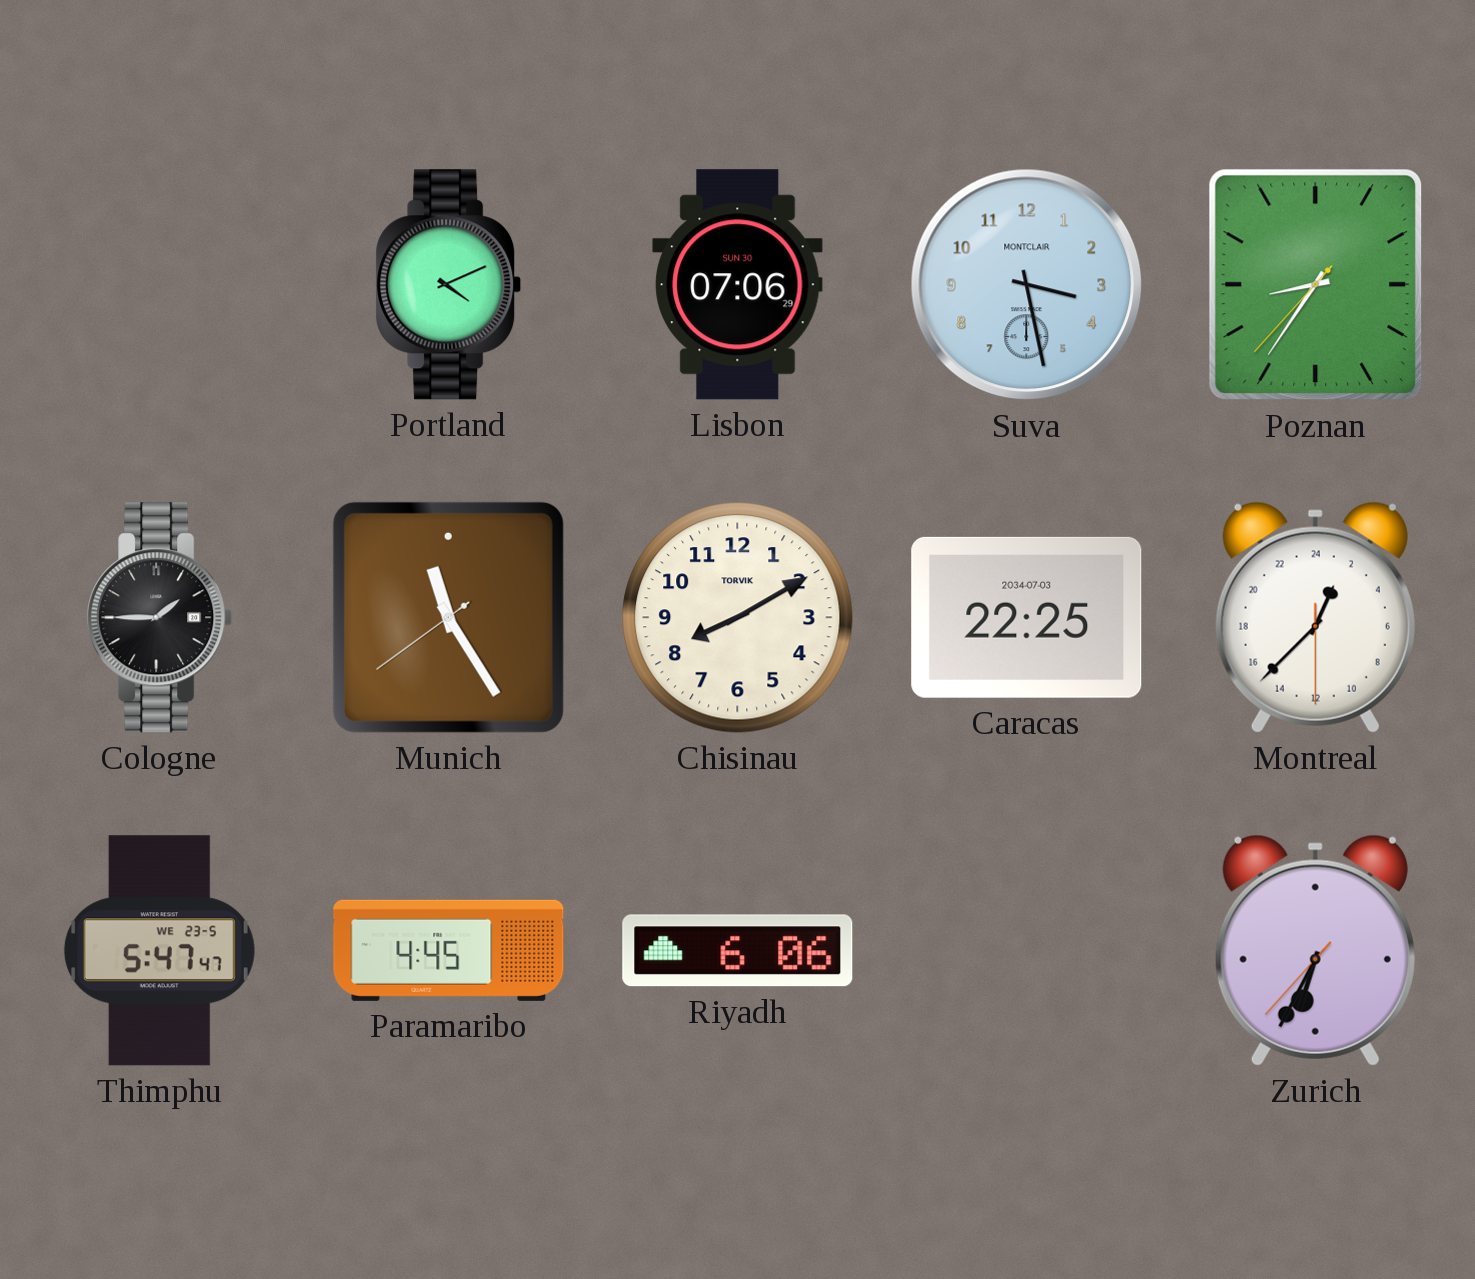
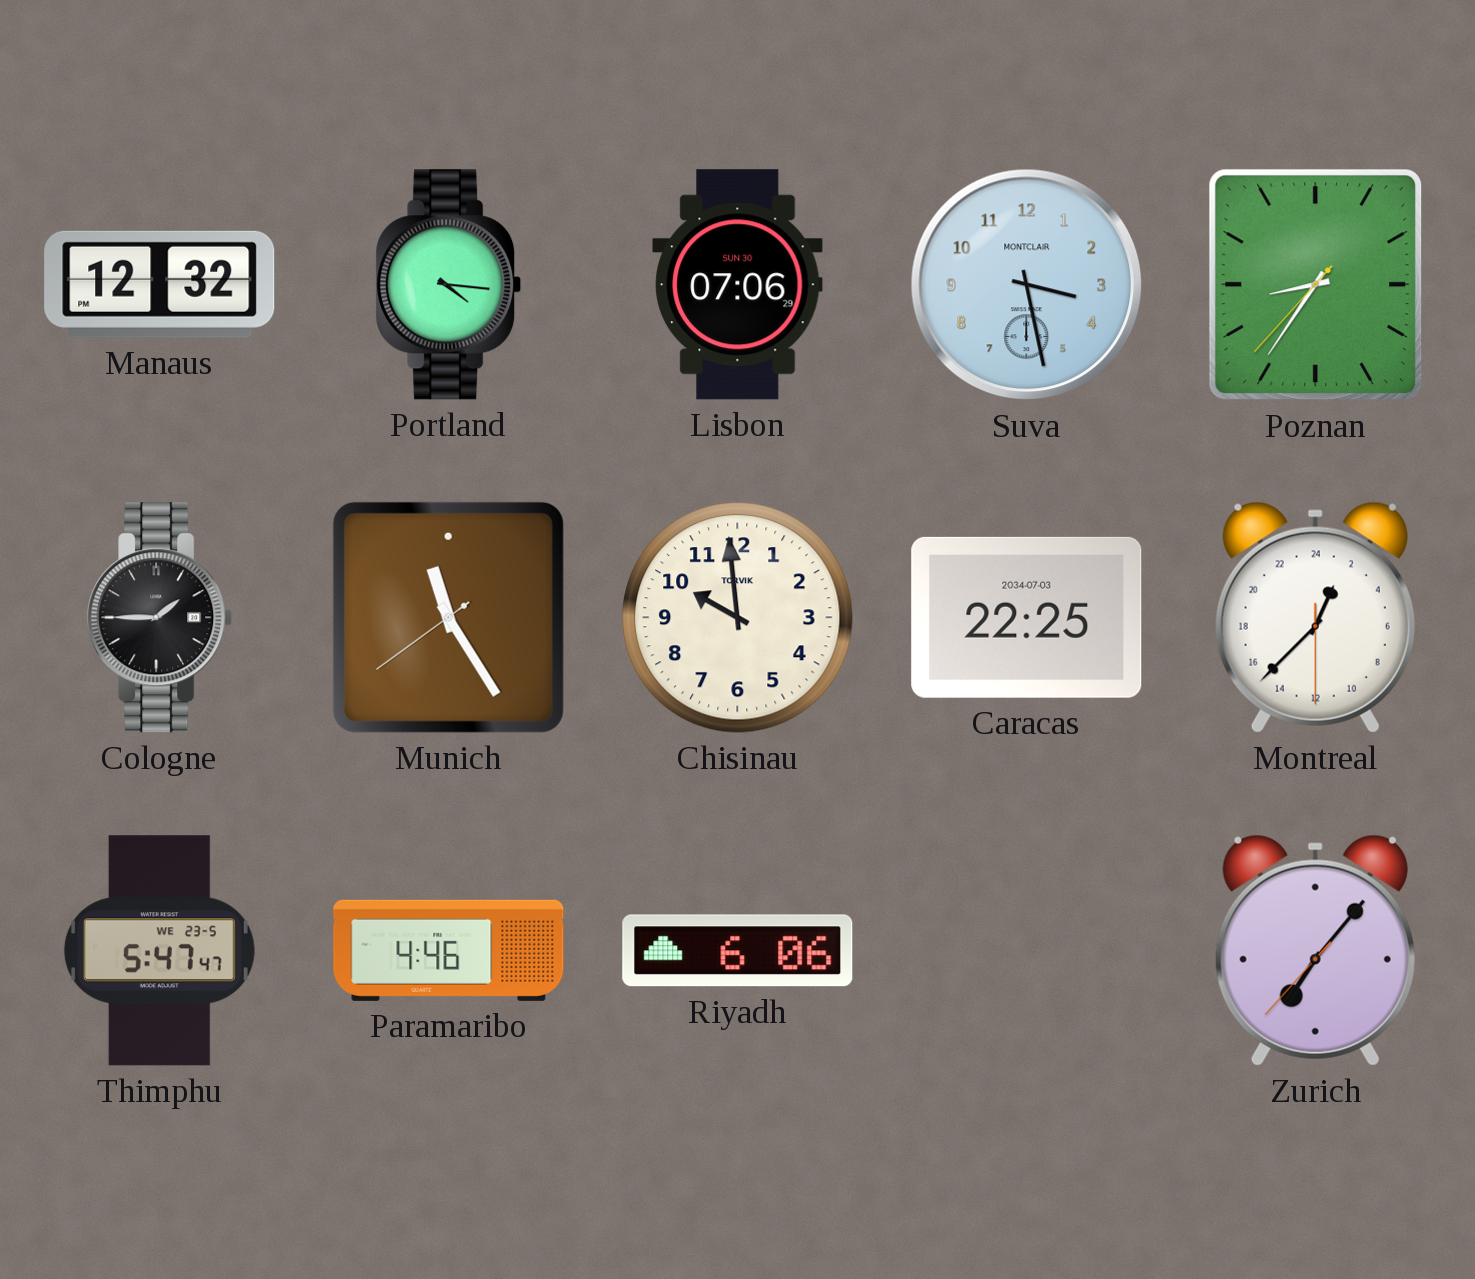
Manaus: none -> 12:32
Portland: 4:11 -> 4:16
Chisinau: 8:10 -> 9:59
Paramaribo: 4:45 -> 4:46
Zurich: 6:34 -> 7:06
